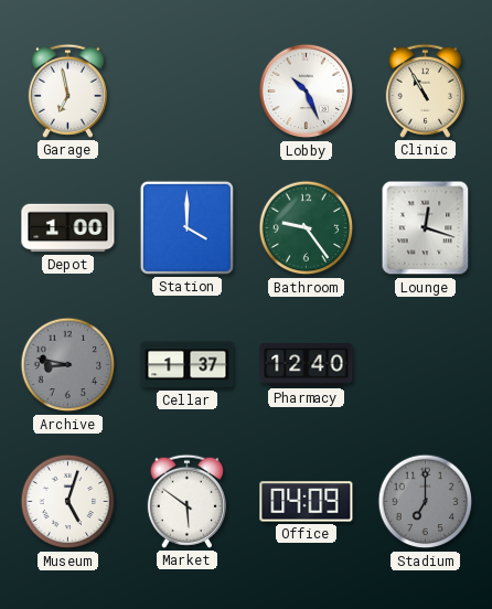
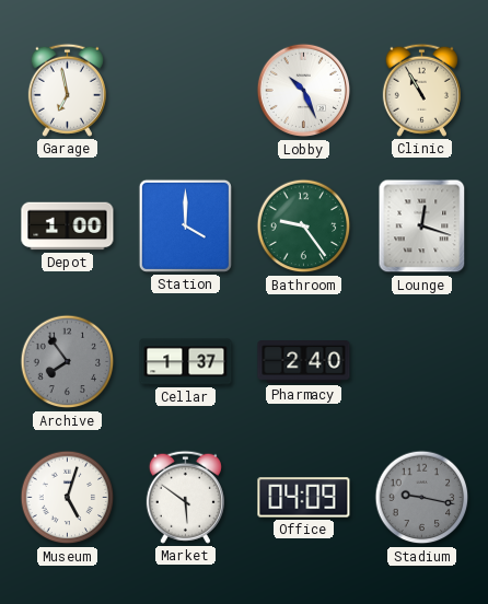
Archive: 8:47 -> 7:54
Pharmacy: 12:40 -> 2:40
Stadium: 7:00 -> 9:17
